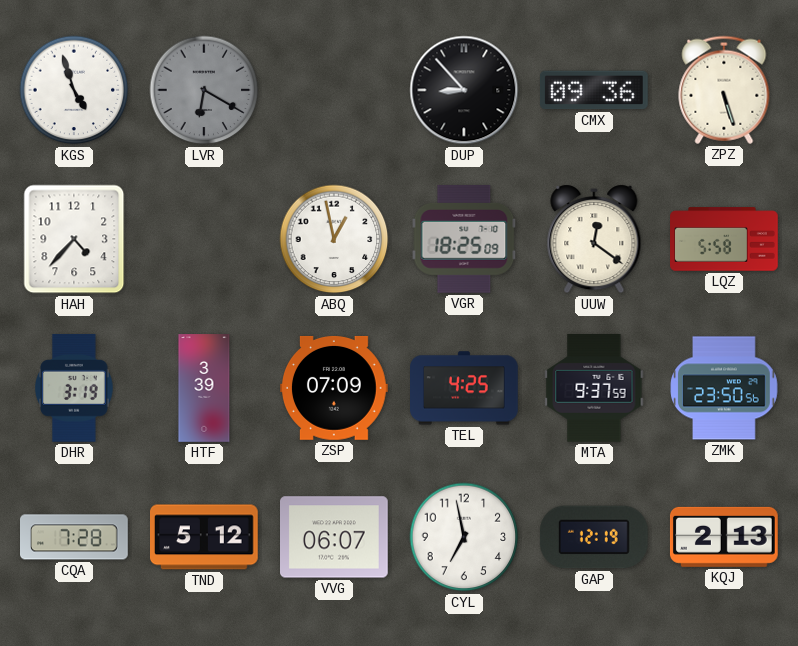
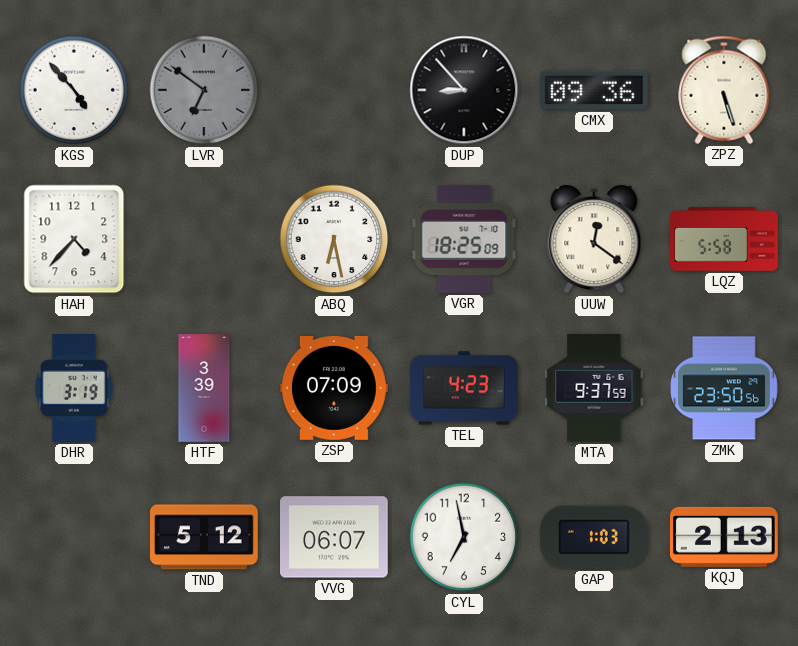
KGS: 4:57 -> 4:53
LVR: 6:20 -> 6:51
ABQ: 12:58 -> 6:28
TEL: 4:25 -> 4:23
CQA: 7:28 -> none
GAP: 12:19 -> 1:03
